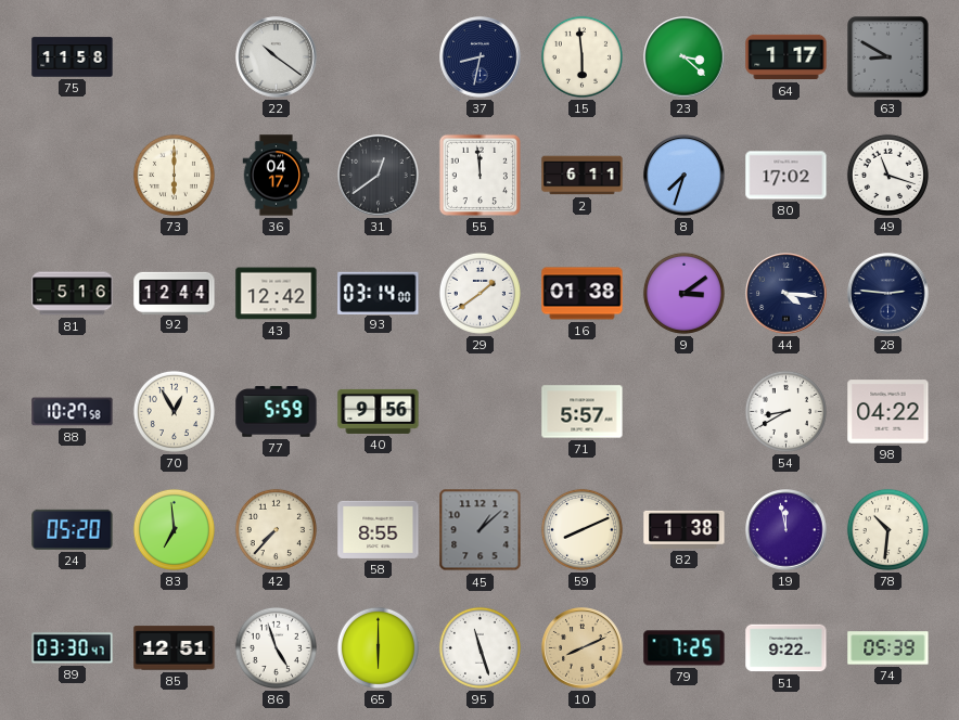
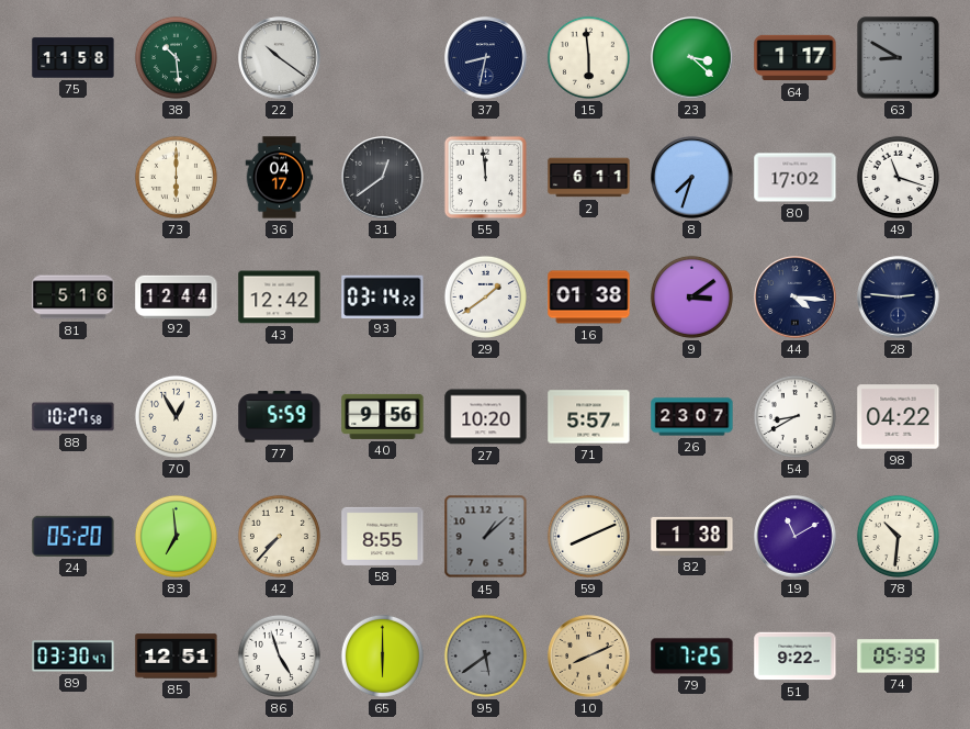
38: none -> 10:29
93: 03:14:00 -> 03:14:22
27: none -> 10:20
26: none -> 23:07
19: 11:58 -> 11:10
95: 11:27 -> 5:39
95 dial: white -> grey
